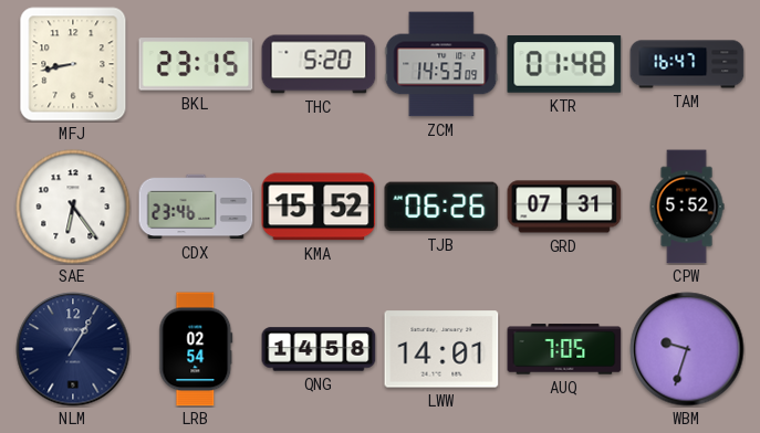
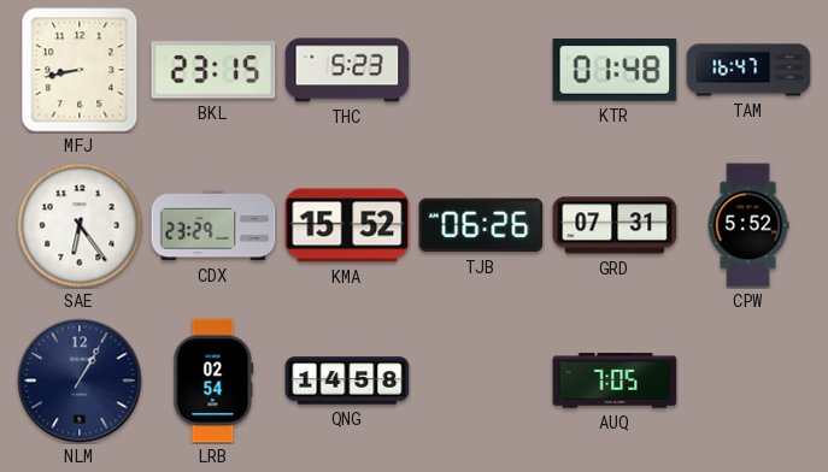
THC: 5:20 -> 5:23
ZCM: 14:53 -> none
CDX: 23:46 -> 23:29
LWW: 14:01 -> none
WBM: 9:33 -> none
